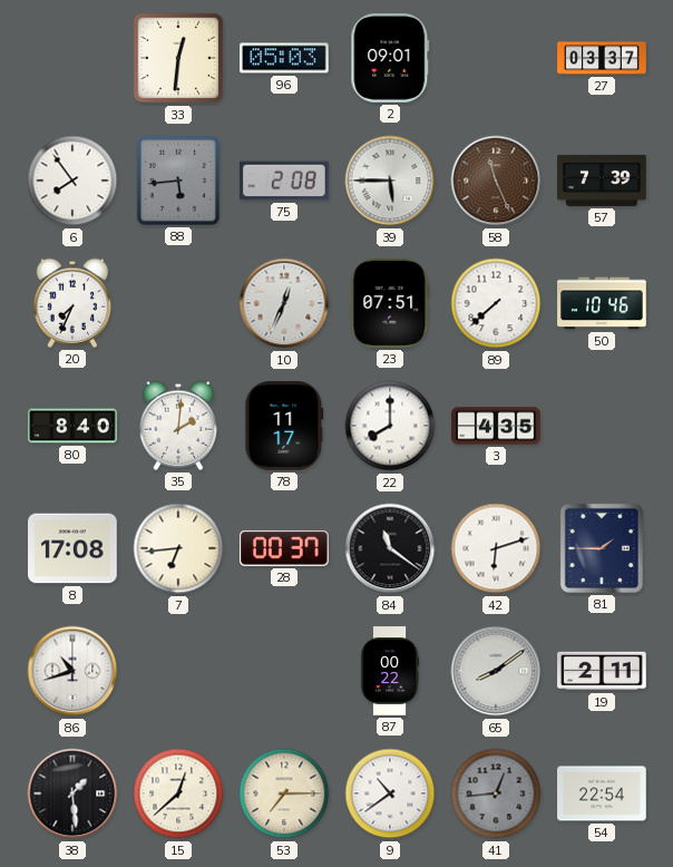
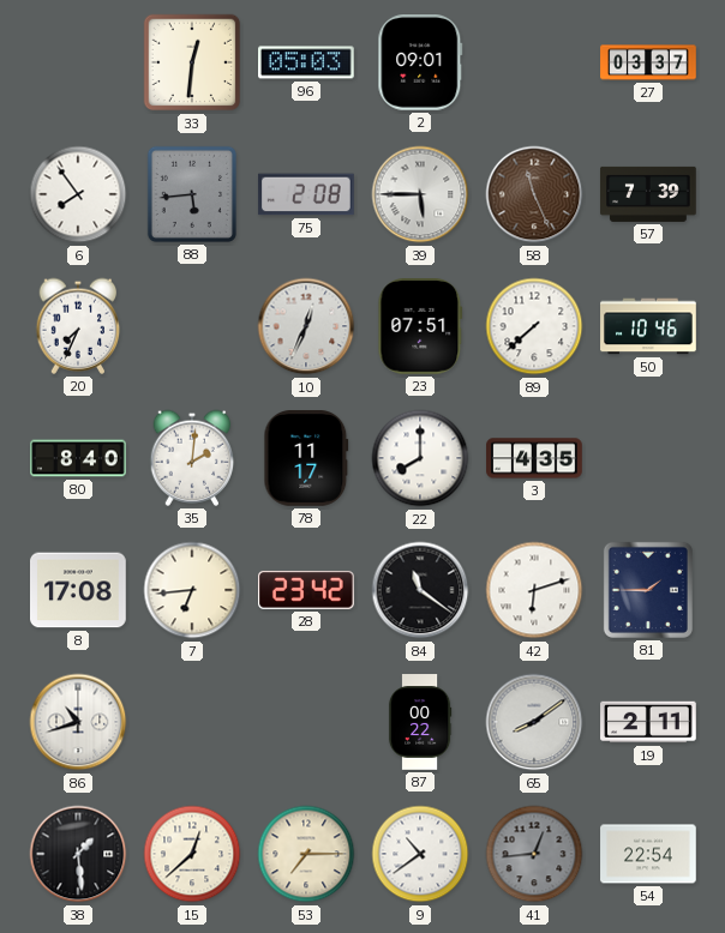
28: 00:37 -> 23:42
